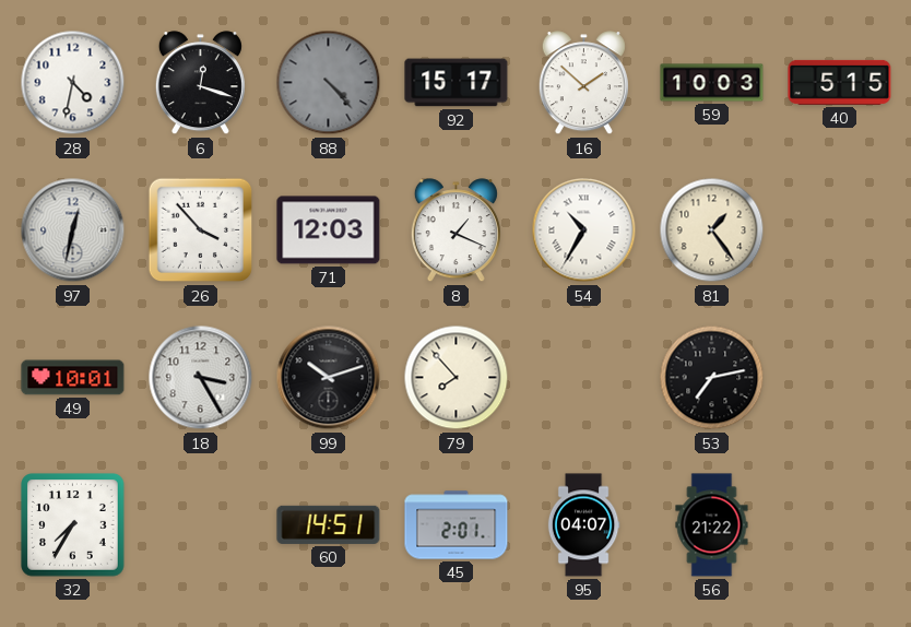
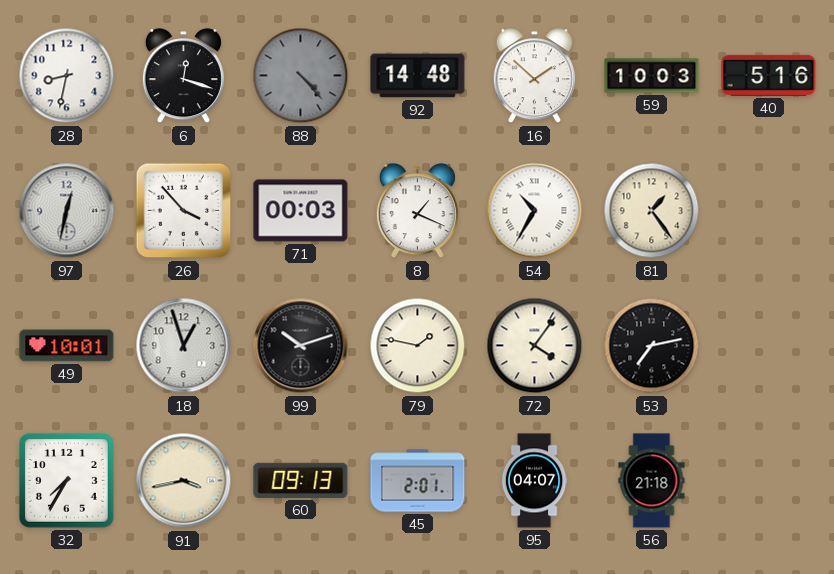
28: 4:32 -> 8:32
92: 15:17 -> 14:48
40: 5:15 -> 5:16
71: 12:03 -> 00:03
18: 3:25 -> 12:57
79: 7:53 -> 1:47
72: none -> 4:06
91: none -> 3:43
60: 14:51 -> 09:13
56: 21:22 -> 21:18
